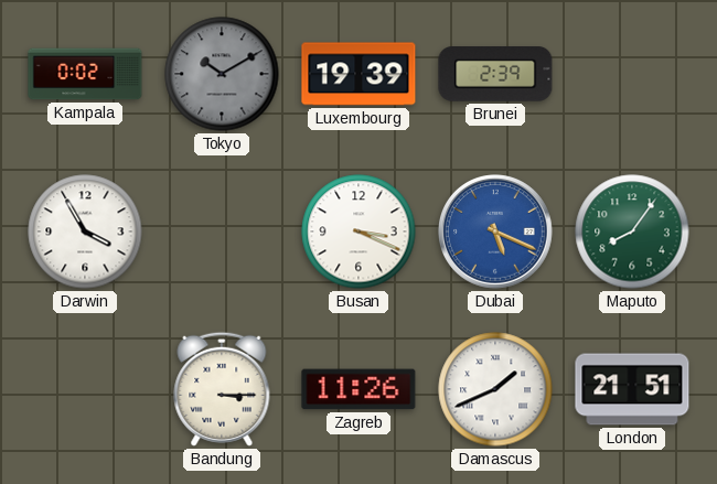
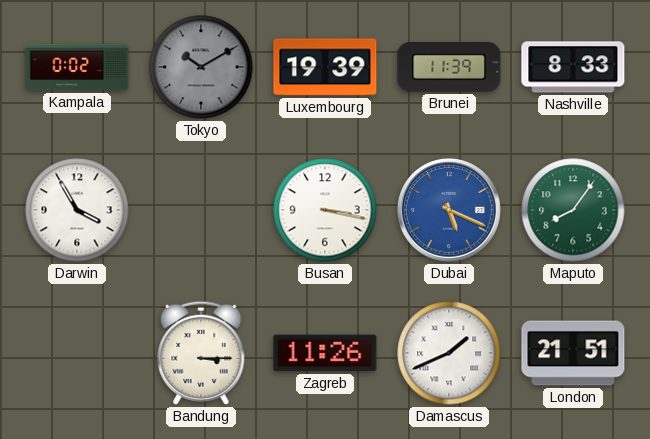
Brunei: 2:39 -> 11:39
Nashville: none -> 8:33
Busan: 3:19 -> 3:17
